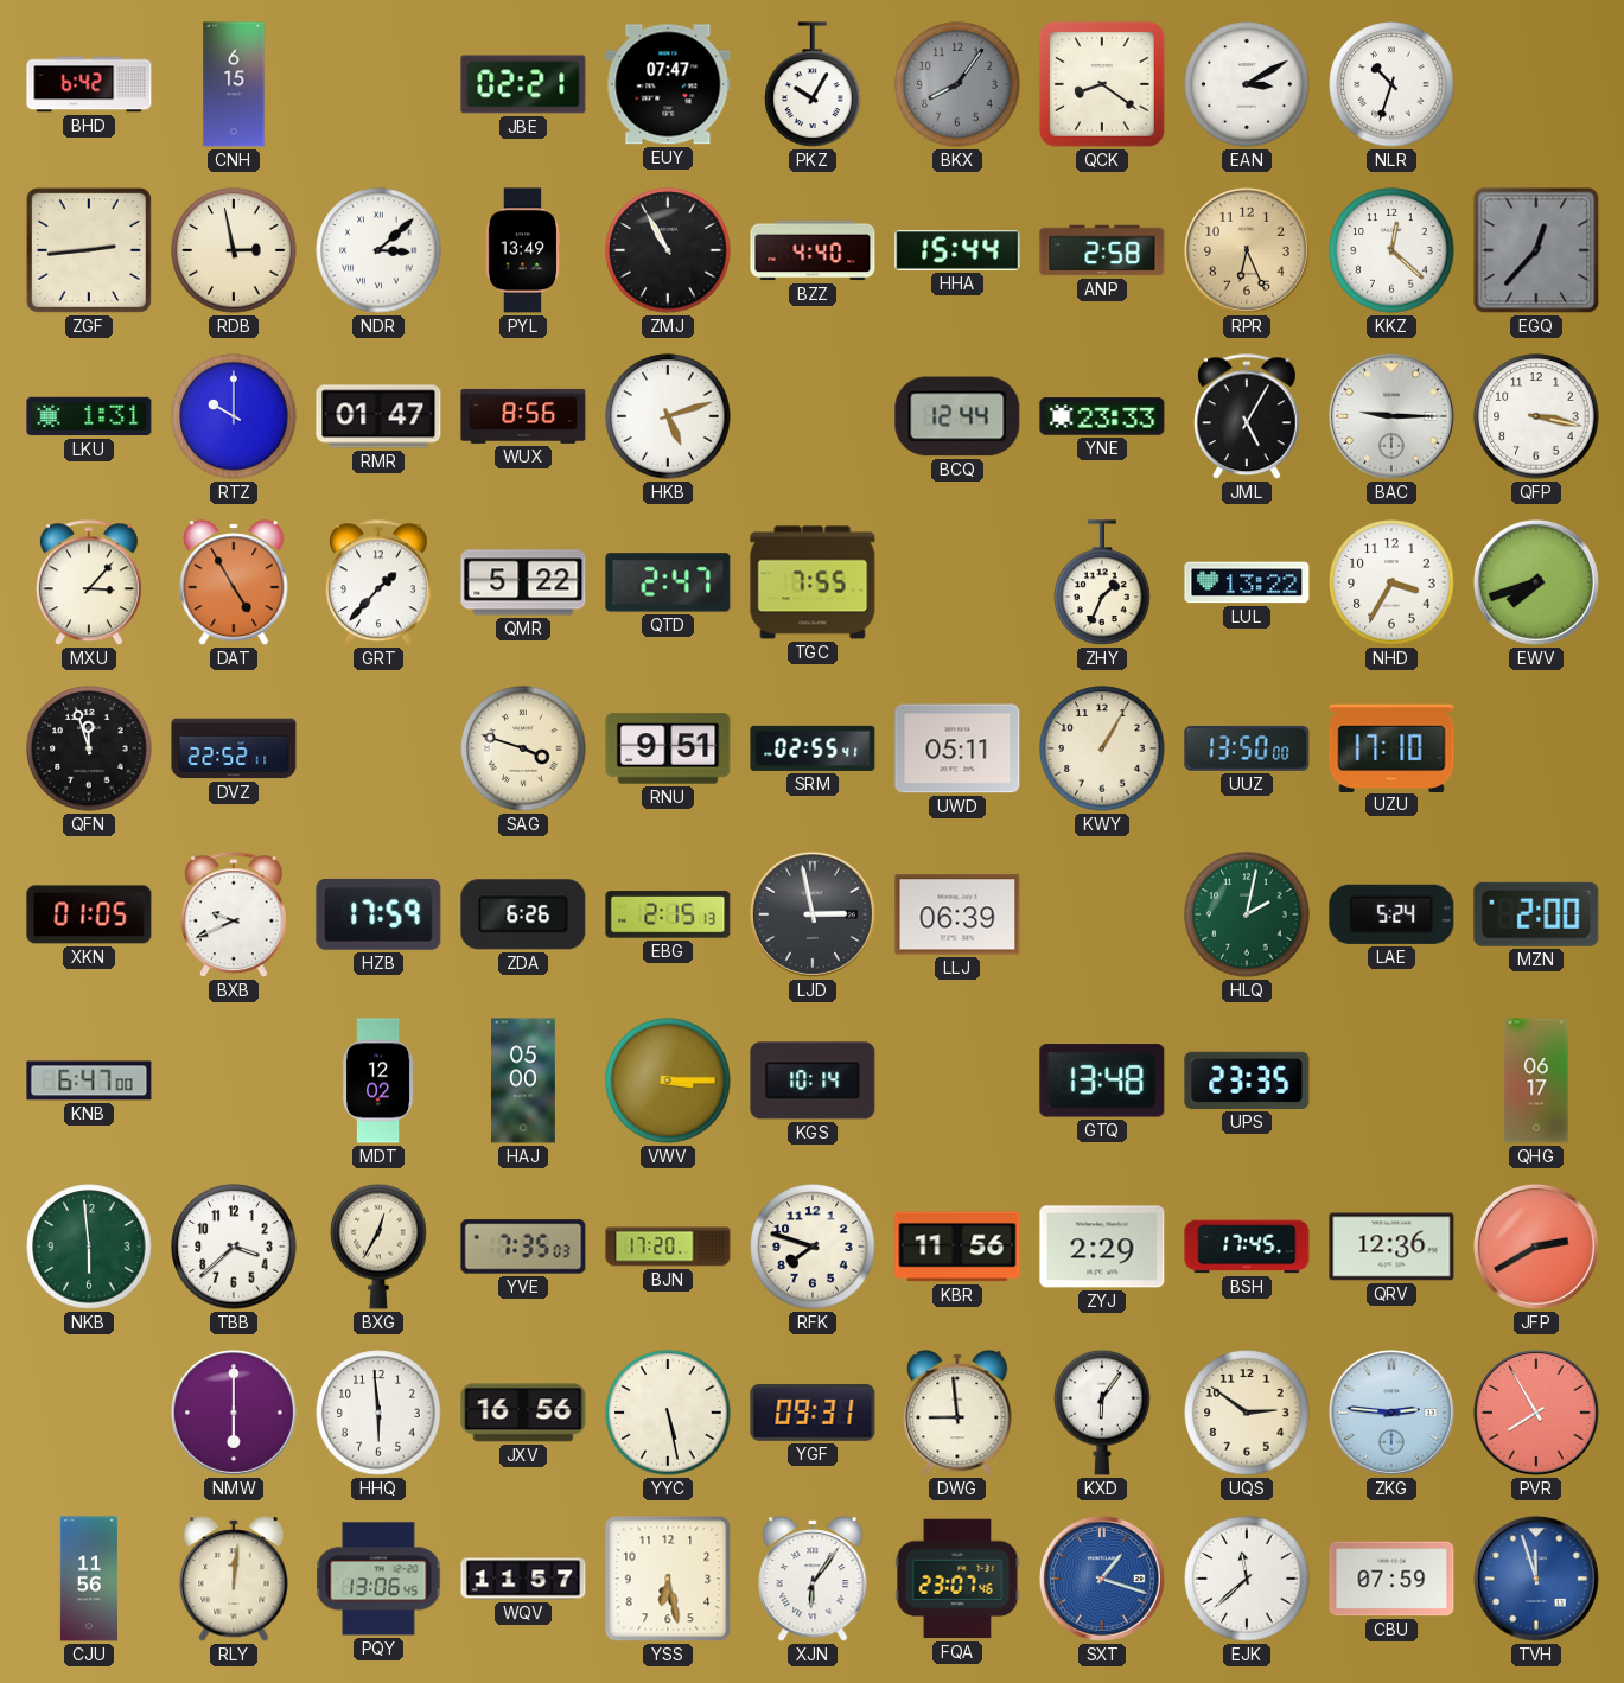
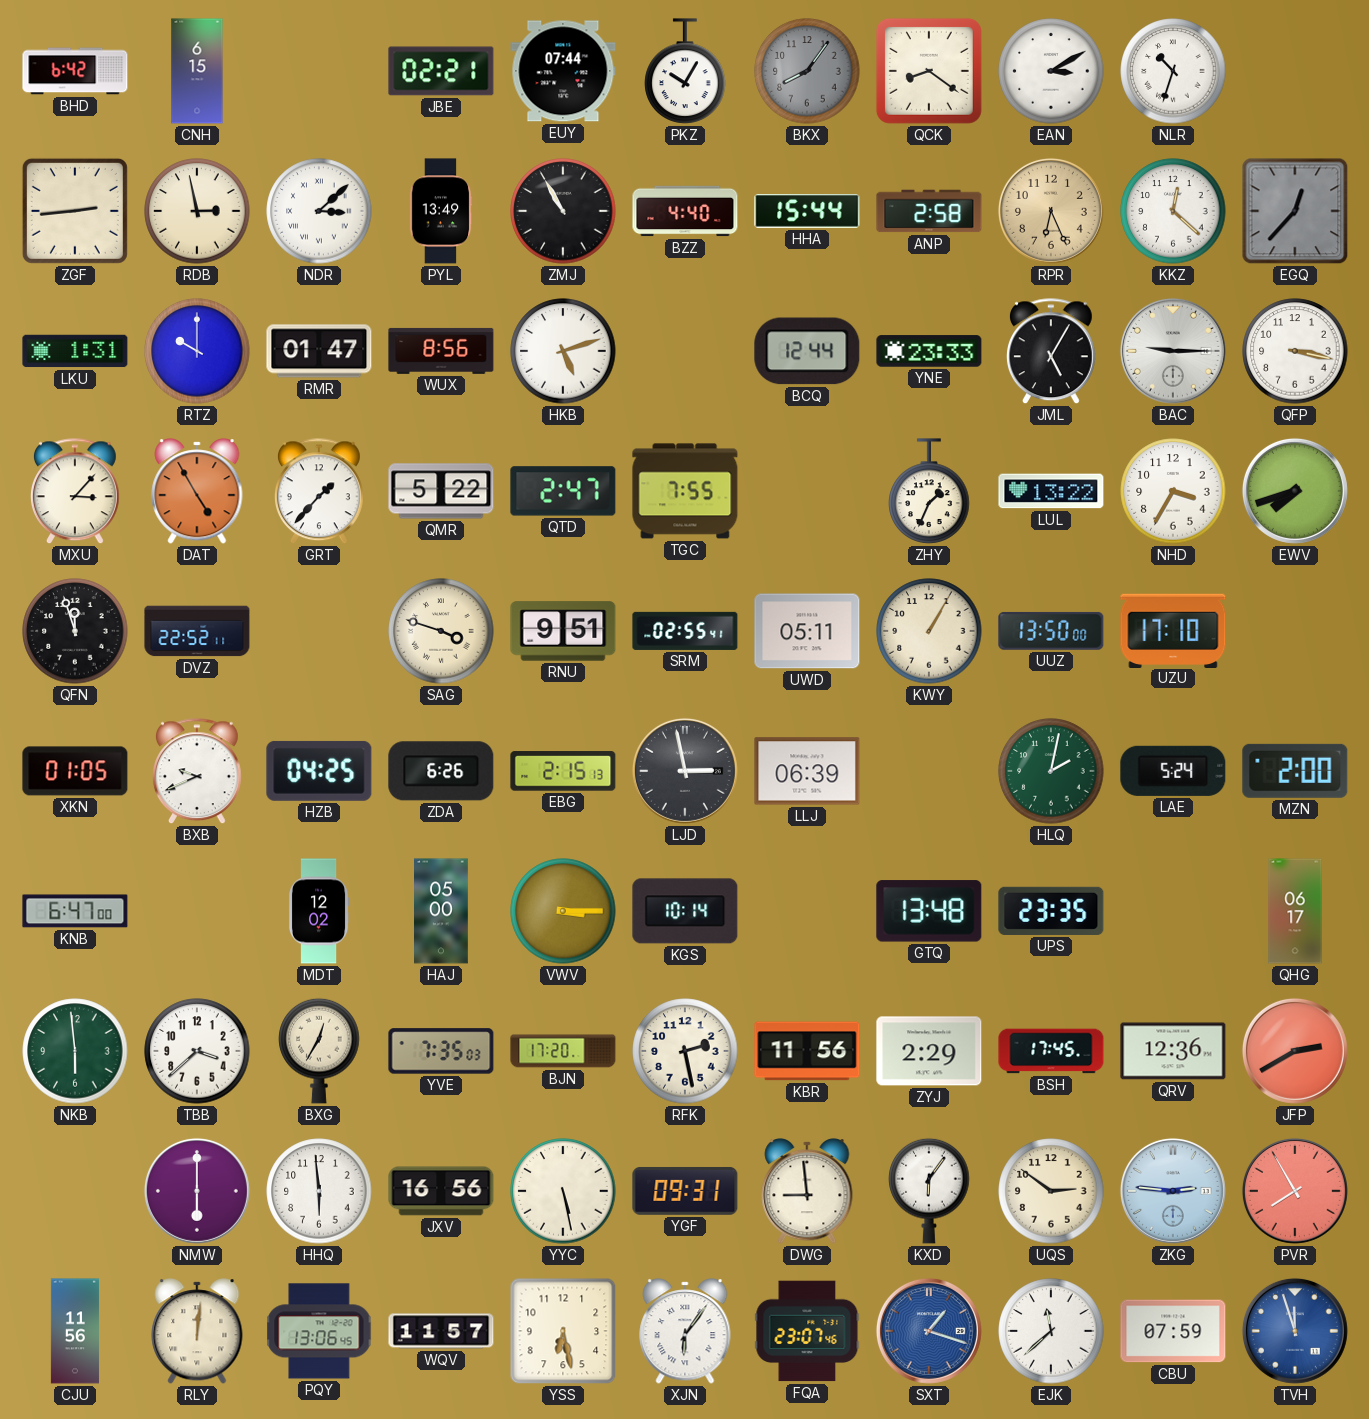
EUY: 07:47 -> 07:44
HZB: 17:59 -> 04:25
RFK: 7:48 -> 2:28
